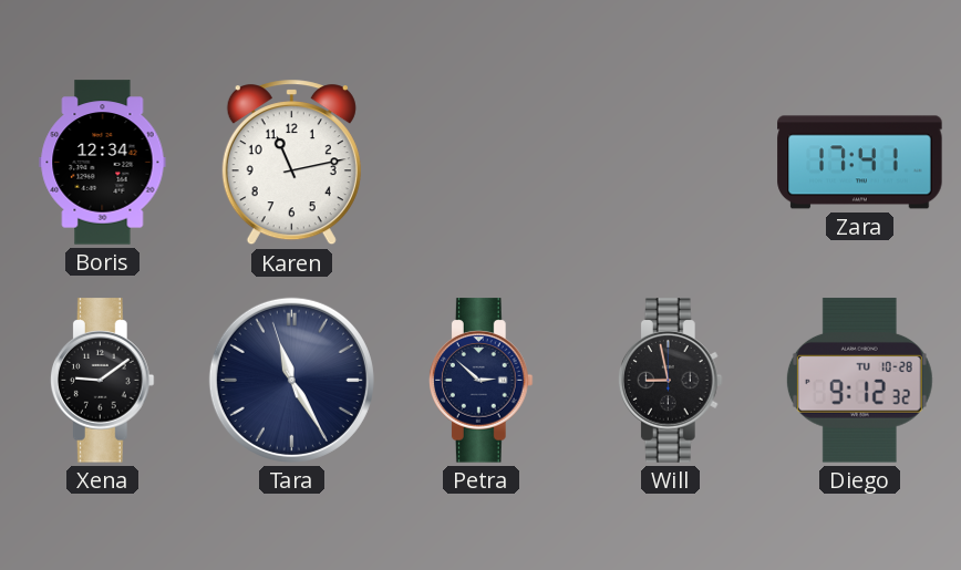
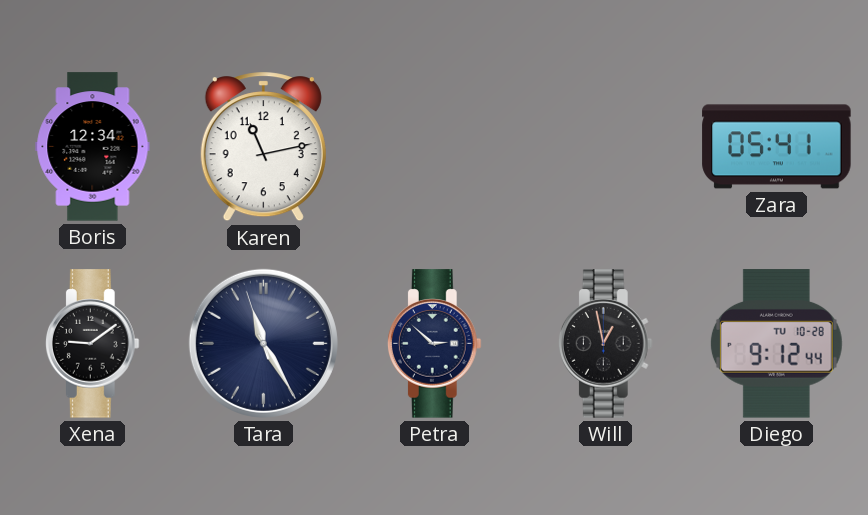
Zara: 17:41 -> 05:41
Will: 8:58 -> 12:58
Diego: 9:12:32 -> 9:12:44
